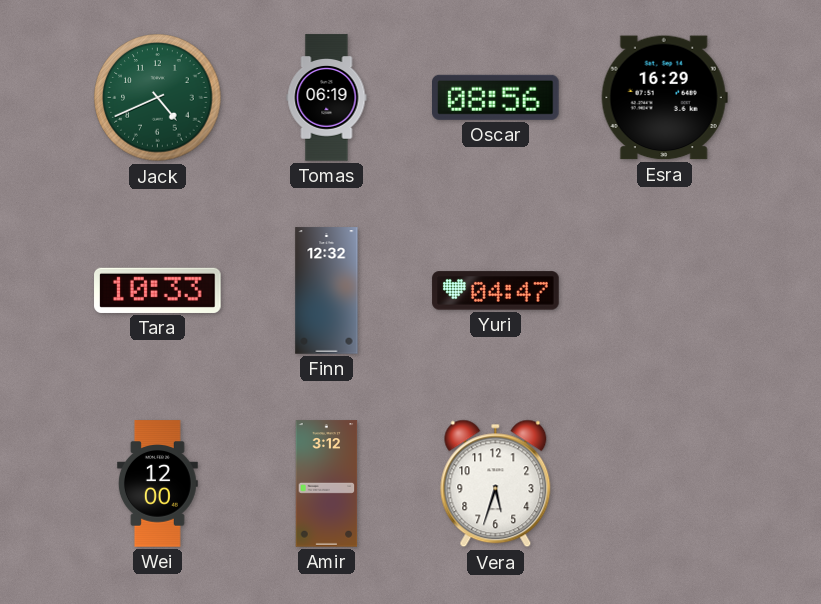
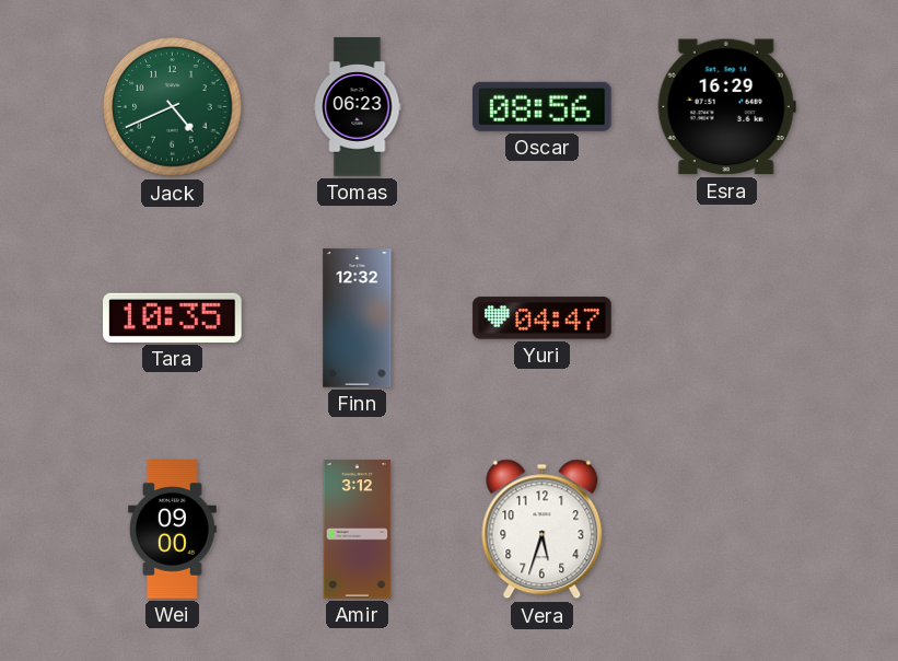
Tomas: 06:19 -> 06:23
Tara: 10:33 -> 10:35
Wei: 12:00 -> 09:00
